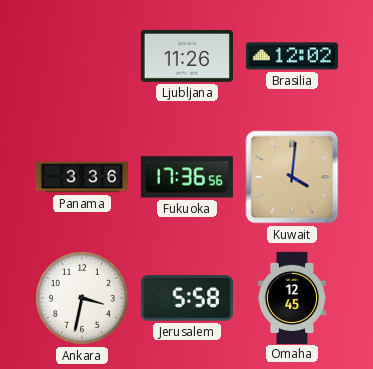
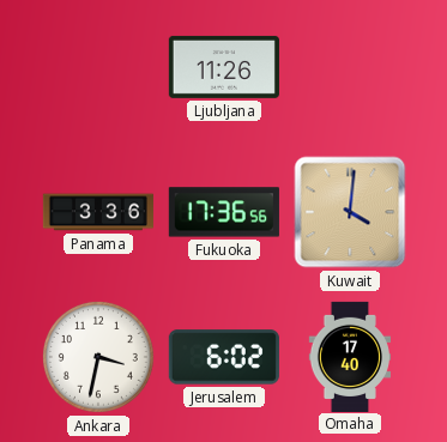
Brasilia: 12:02 -> none
Jerusalem: 5:58 -> 6:02
Omaha: 12:45 -> 17:40
